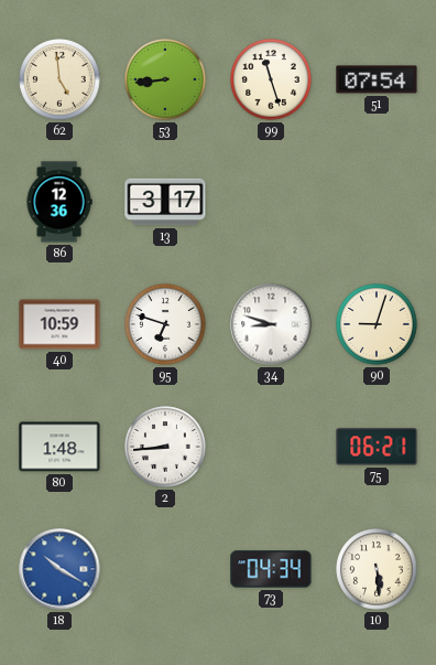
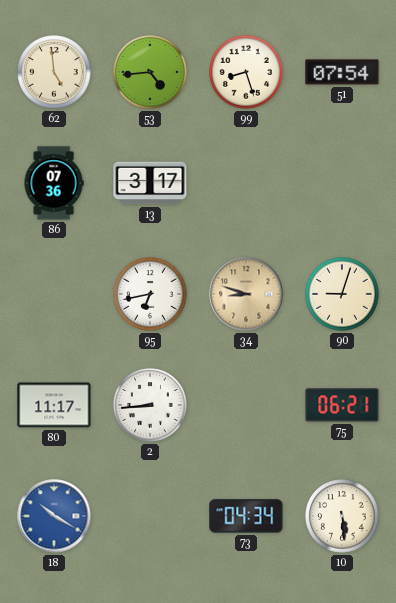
53: 8:44 -> 4:44
99: 11:27 -> 8:27
86: 12:36 -> 07:36
40: 10:59 -> none
95: 6:48 -> 6:43
34 dial: white -> champagne
80: 1:48 -> 11:17
